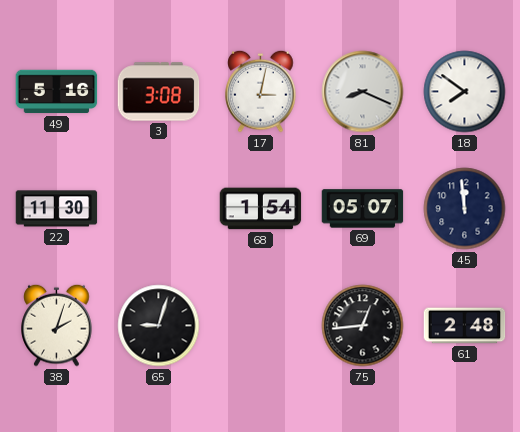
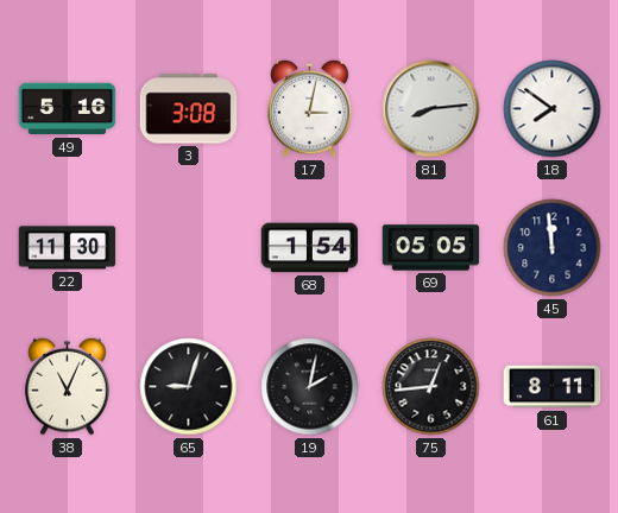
81: 8:19 -> 8:14
69: 05:07 -> 05:05
38: 2:03 -> 11:04
19: none -> 2:02
61: 2:48 -> 8:11
